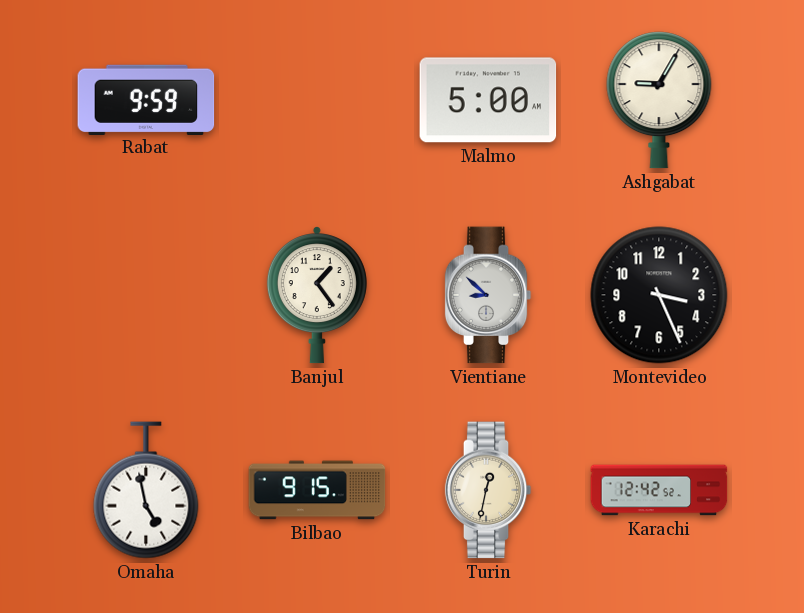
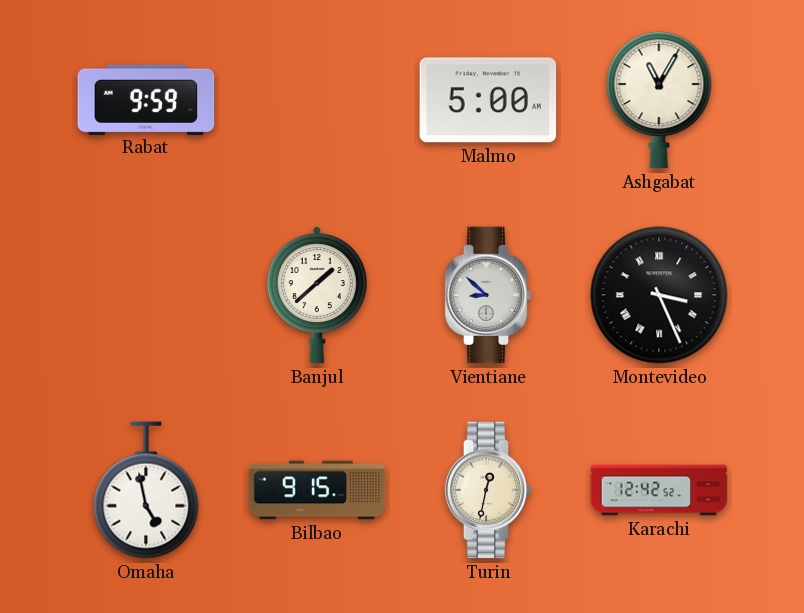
Ashgabat: 9:05 -> 11:05
Banjul: 1:24 -> 1:38
Montevideo numerals: Arabic -> Roman
